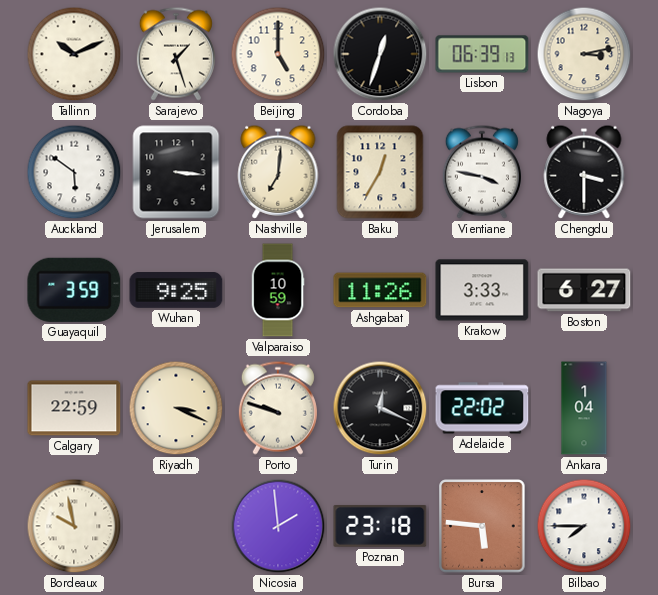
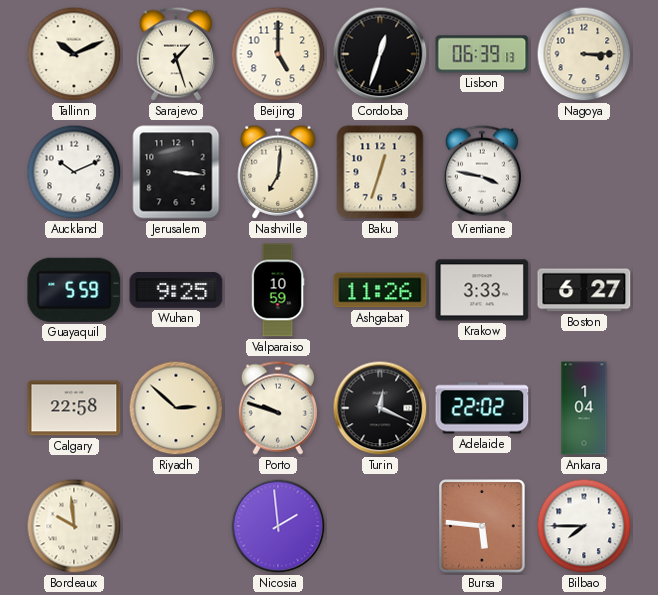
Nagoya: 3:13 -> 3:15
Auckland: 5:51 -> 10:11
Baku: 12:35 -> 12:33
Chengdu: 3:30 -> none
Guayaquil: 3:59 -> 5:59
Calgary: 22:59 -> 22:58
Riyadh: 3:19 -> 2:52
Bordeaux: 9:58 -> 9:59
Poznan: 23:18 -> none
